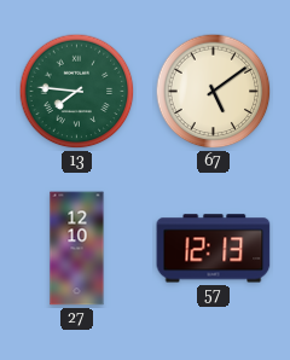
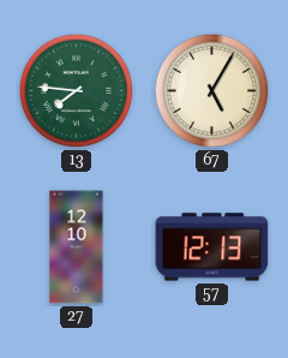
67: 5:09 -> 5:05
